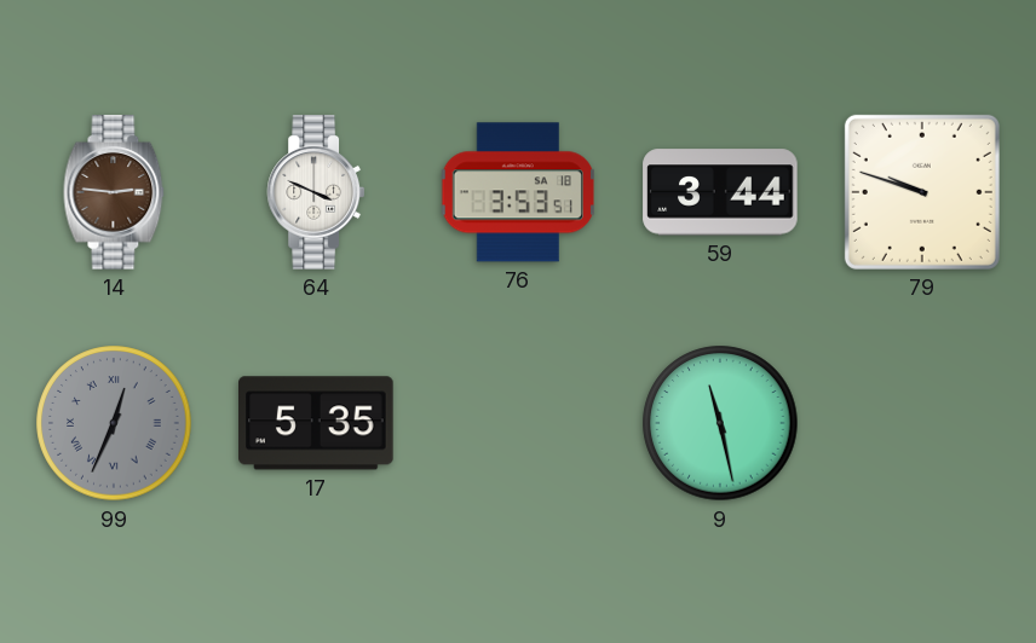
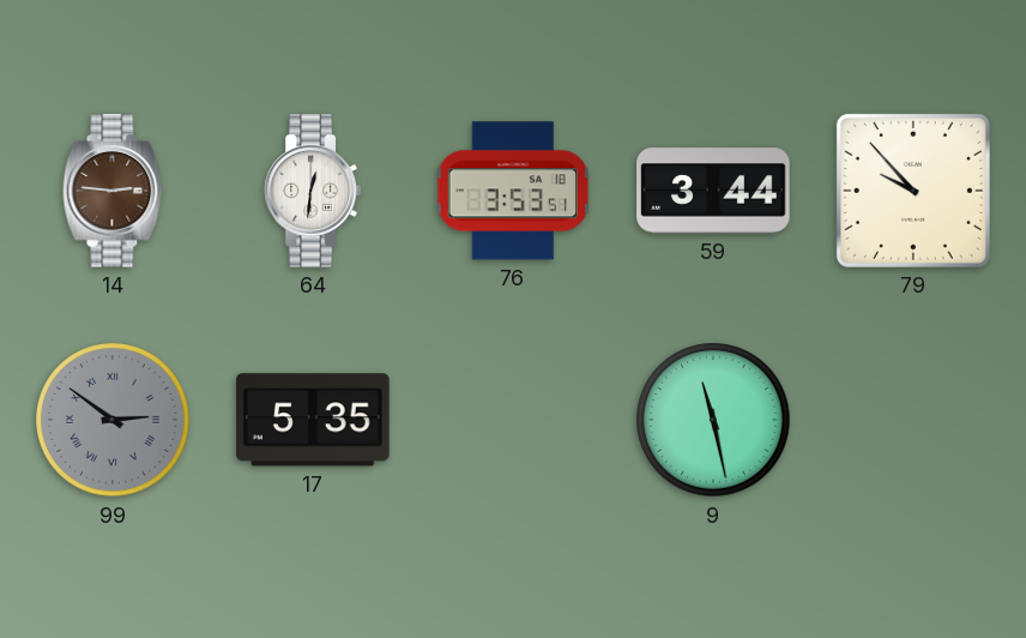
64: 3:49 -> 12:31
79: 9:48 -> 9:53
99: 12:34 -> 2:51
